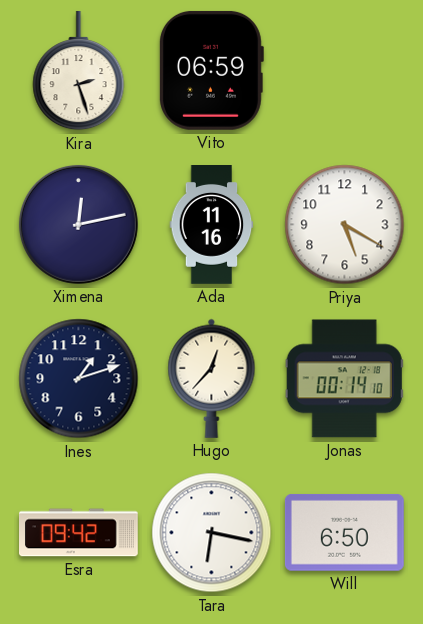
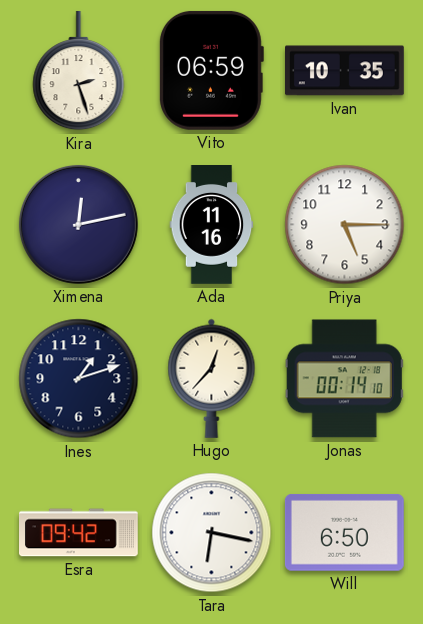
Ivan: none -> 10:35
Priya: 5:20 -> 5:15
